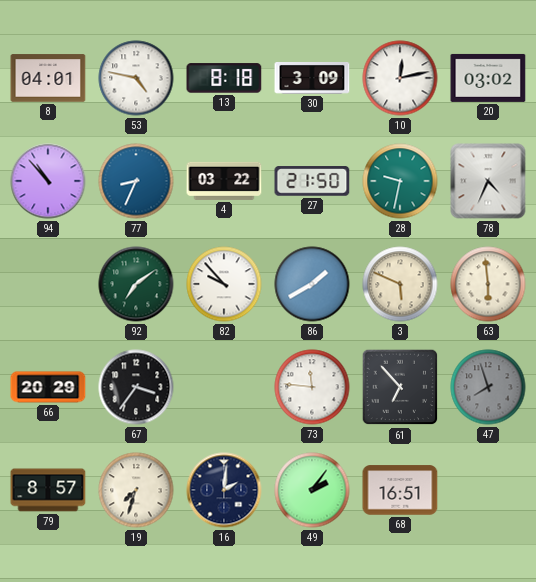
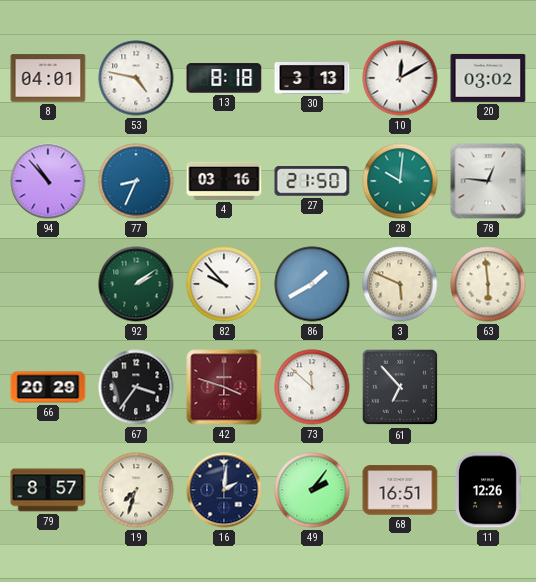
30: 3:09 -> 3:13
10: 12:13 -> 12:10
4: 03:22 -> 03:16
28: 9:32 -> 10:01
78: 4:34 -> 12:46
92: 7:09 -> 2:09
42: none -> 3:48
73: 11:46 -> 11:52
47: 7:57 -> none
11: none -> 12:26
